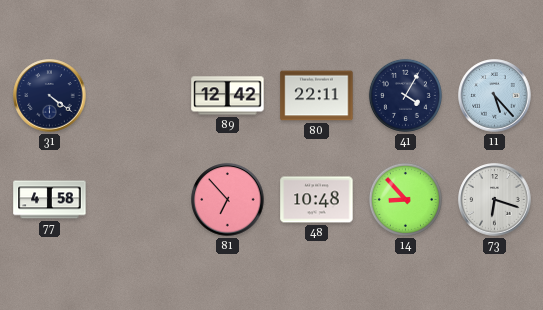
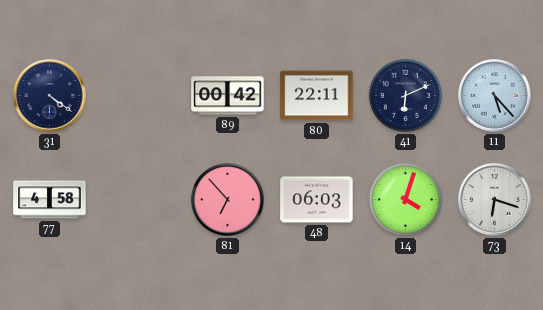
89: 12:42 -> 00:42
41: 4:05 -> 6:11
48: 10:48 -> 06:03
14: 8:53 -> 4:03
